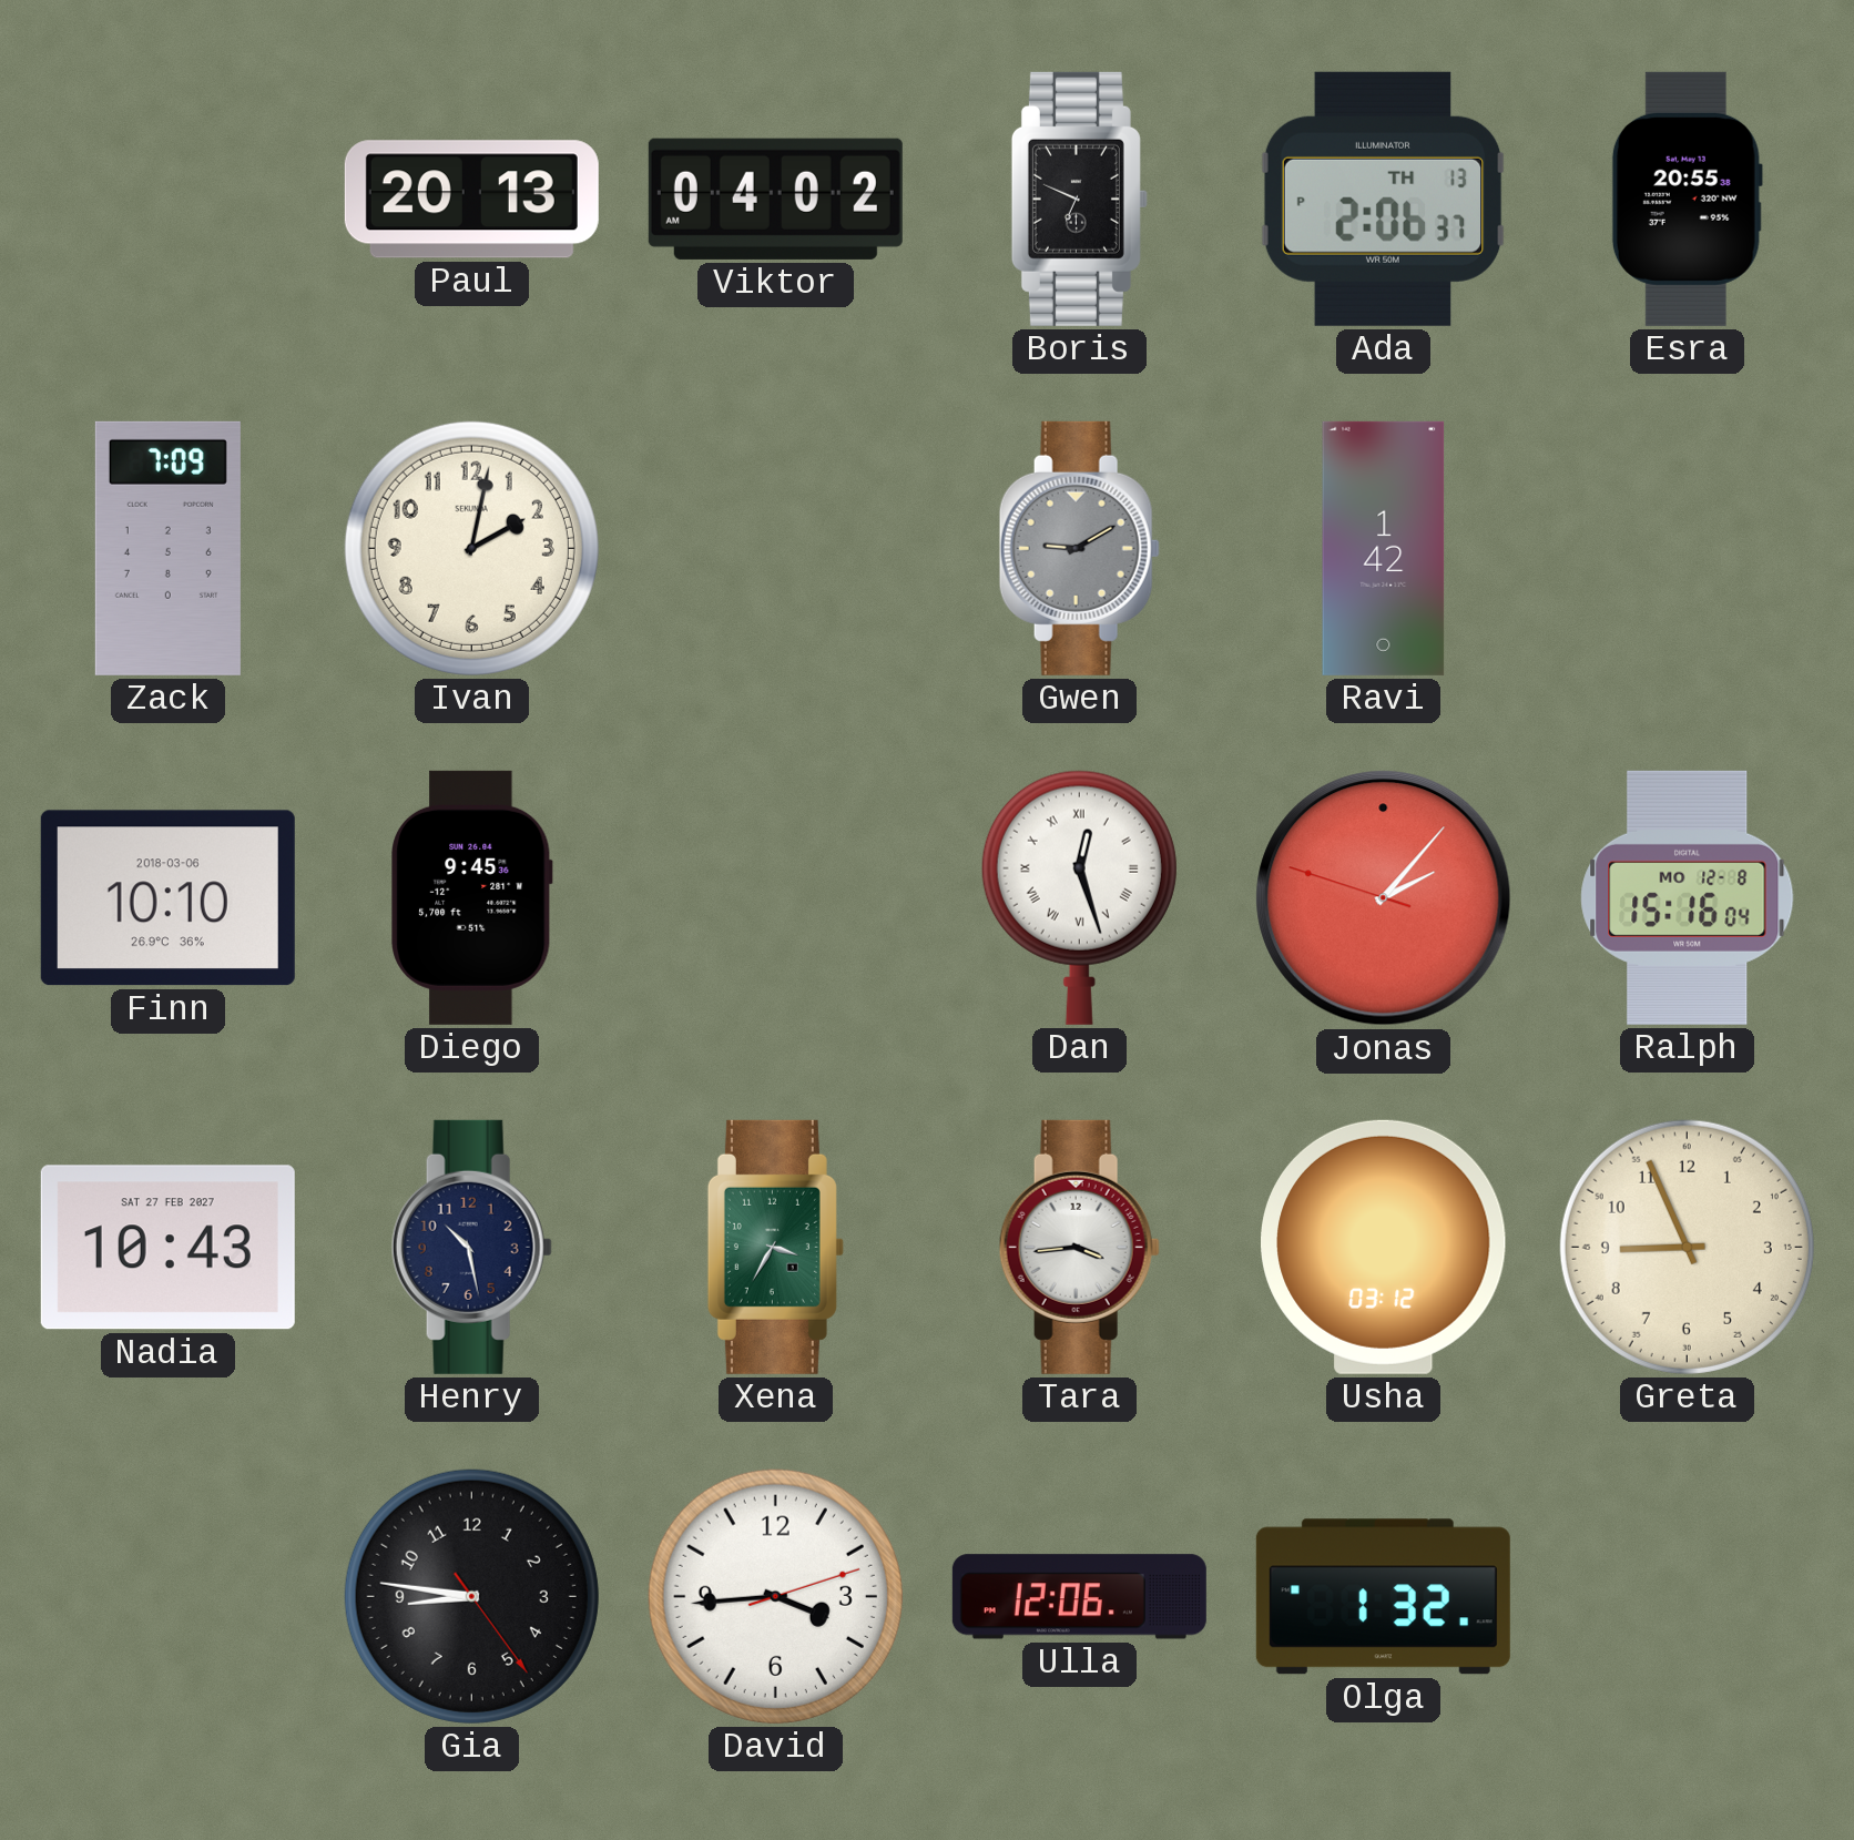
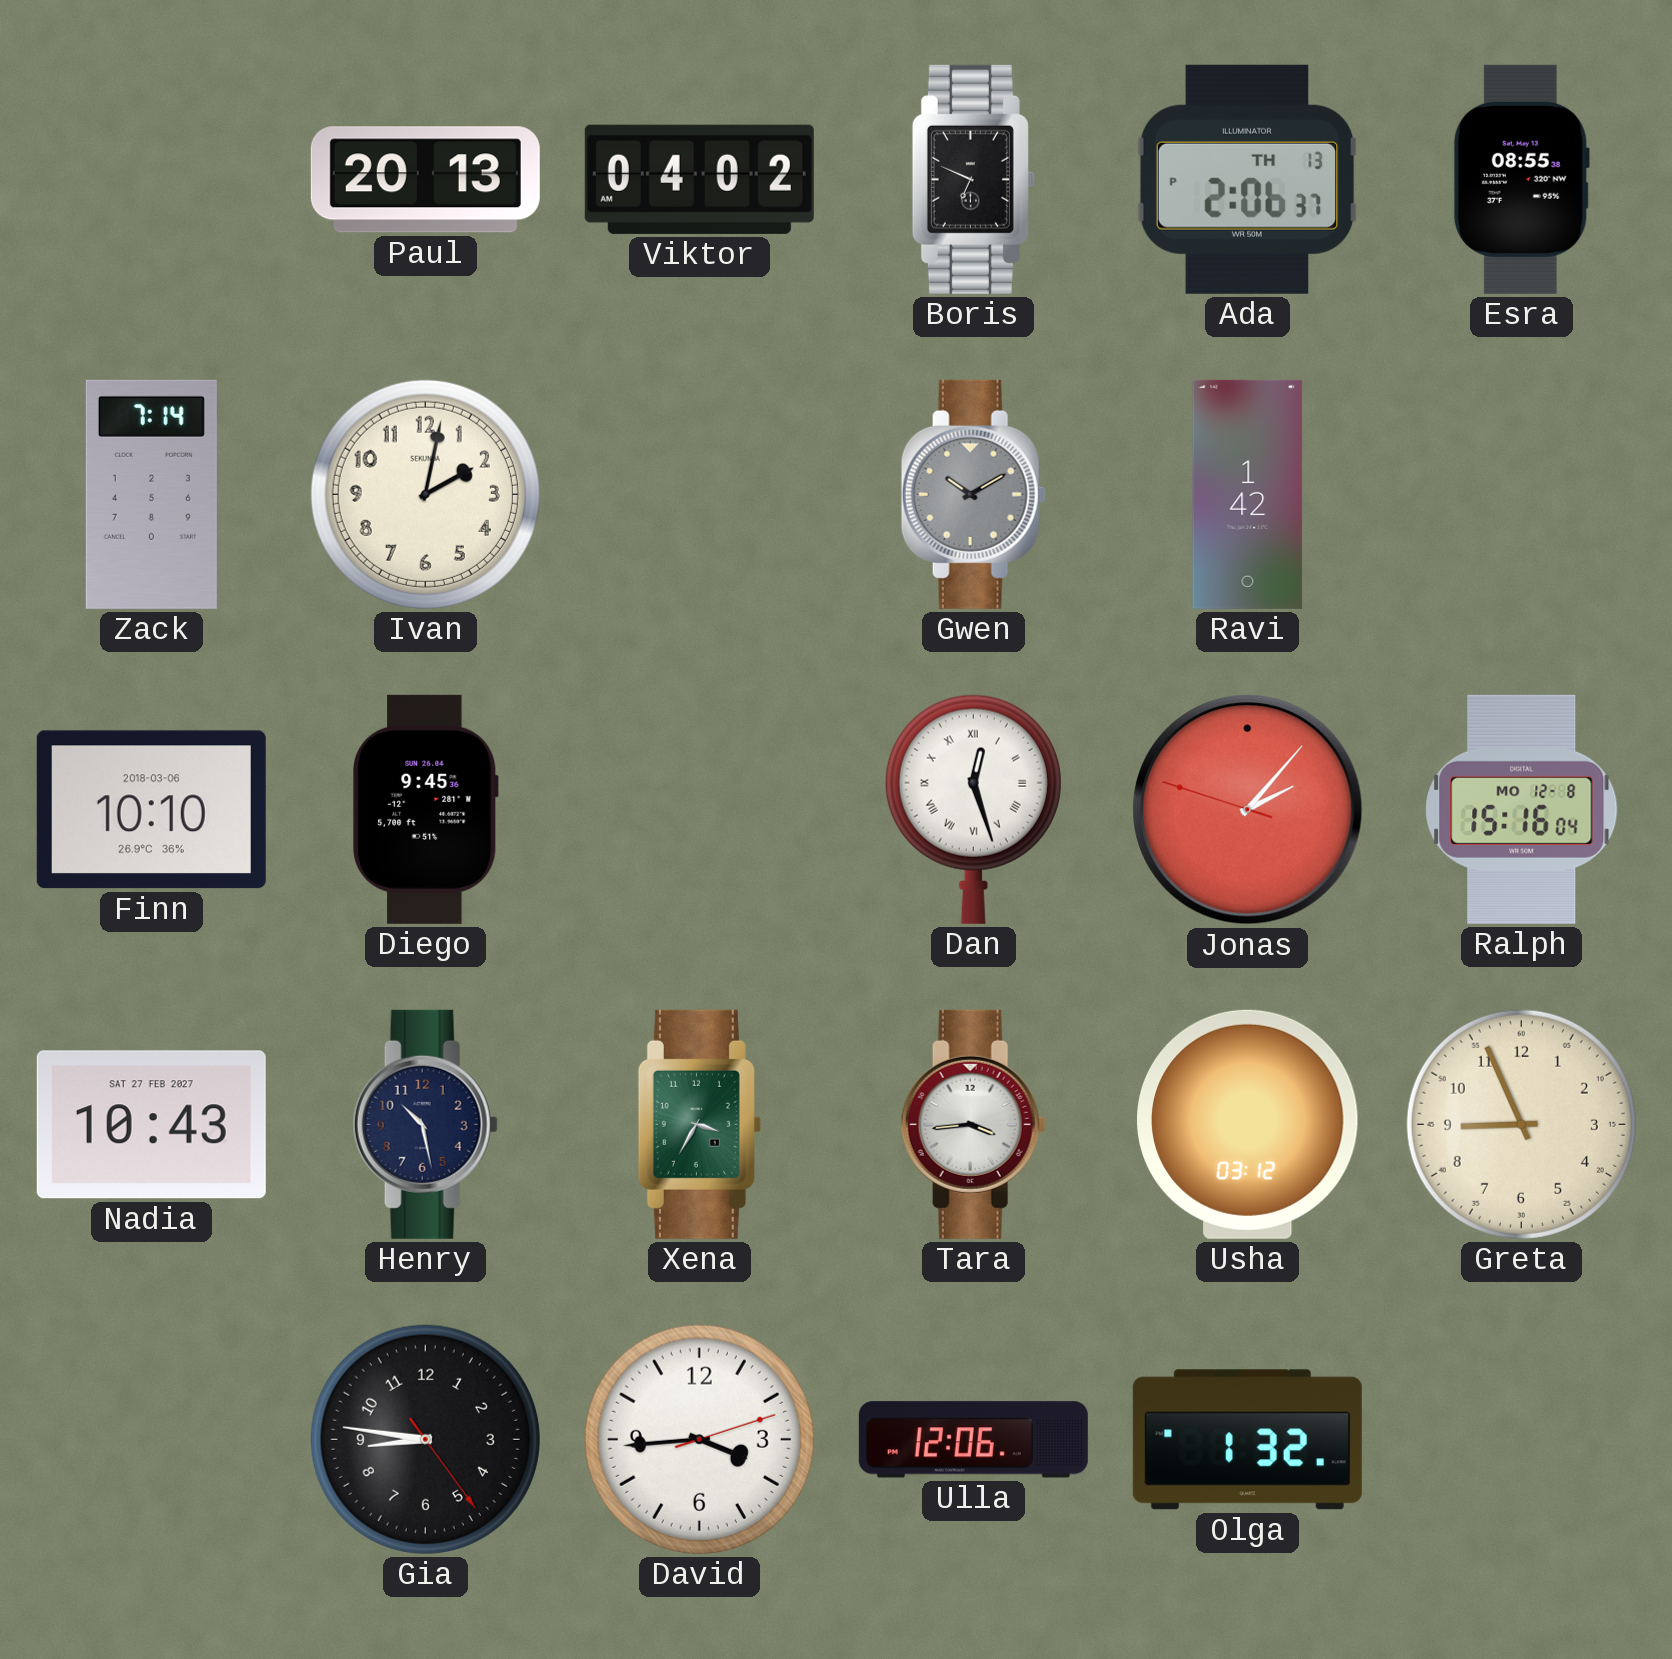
Esra: 20:55 -> 08:55
Zack: 7:09 -> 7:14
Gwen: 9:10 -> 10:10
